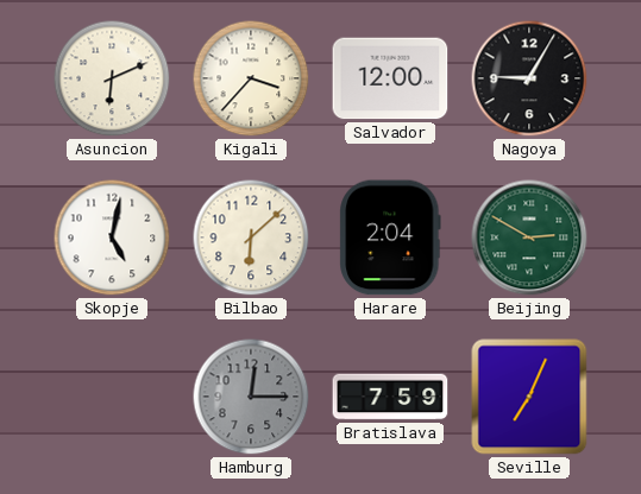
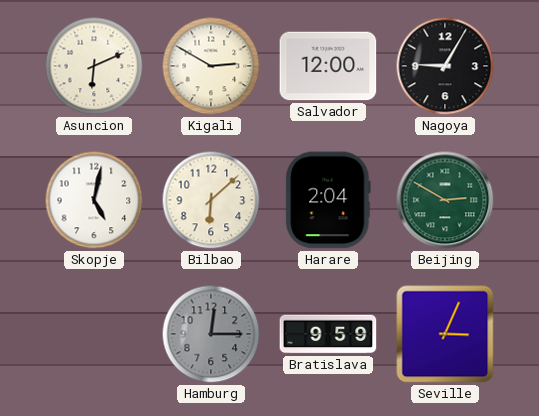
Kigali: 3:37 -> 2:50
Bratislava: 7:59 -> 9:59
Seville: 7:04 -> 3:04
